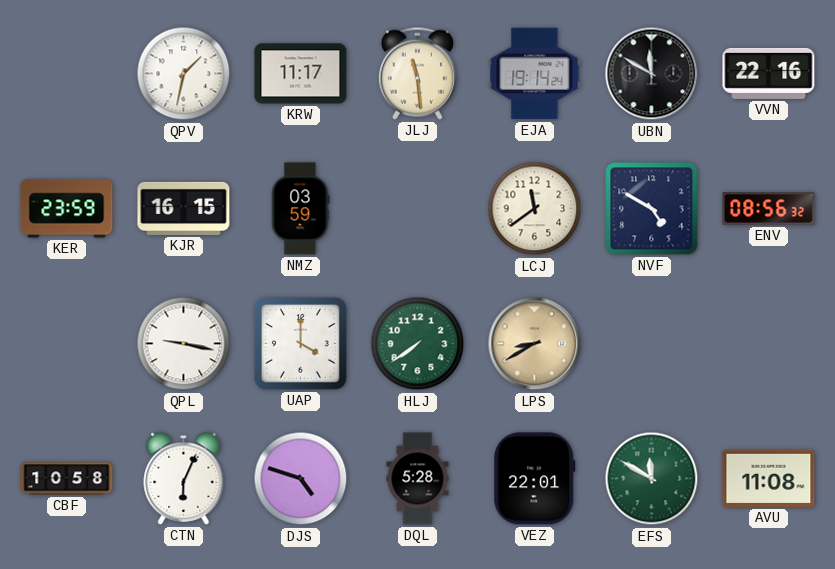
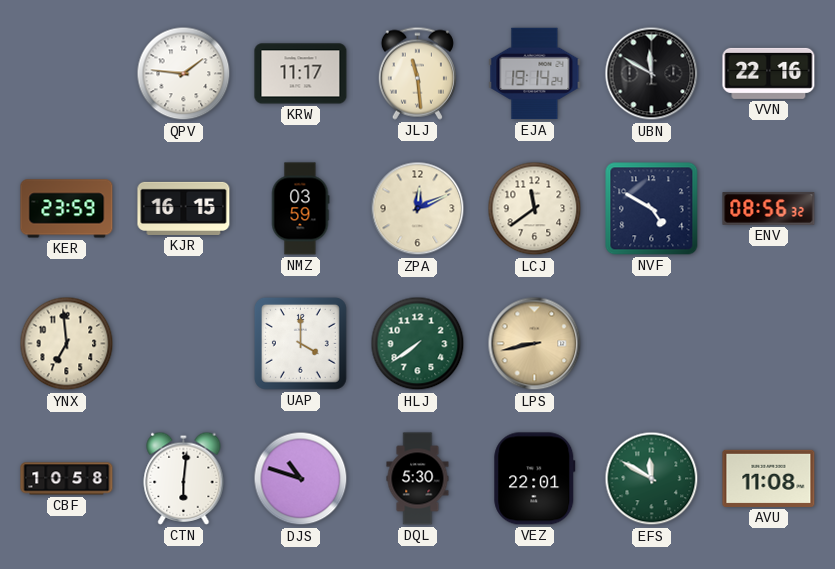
QPV: 1:32 -> 1:46
ZPA: none -> 12:11
YNX: none -> 6:59
QPL: 9:17 -> none
LPS: 8:40 -> 8:43
CTN: 6:04 -> 6:01
DJS: 4:48 -> 10:48
DQL: 5:28 -> 5:30
